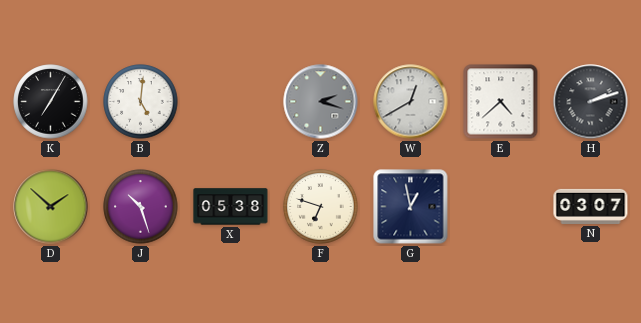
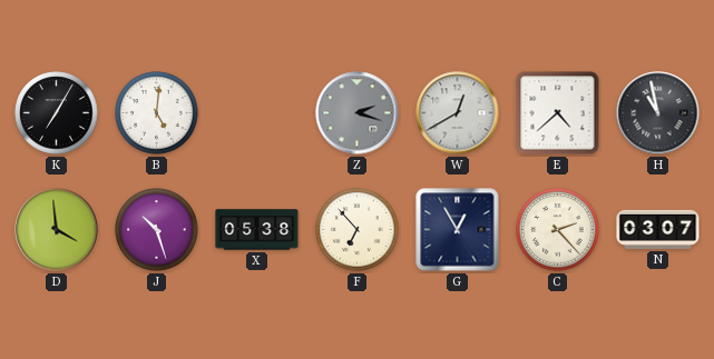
H: 2:12 -> 10:58
D: 1:52 -> 3:59
F: 6:48 -> 6:53
G: 12:58 -> 12:55
C: none -> 2:23
